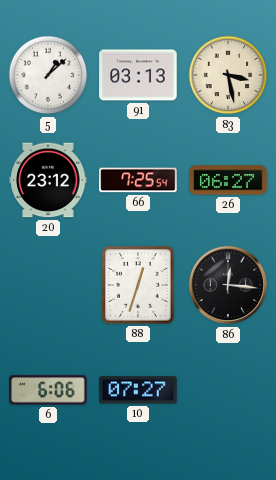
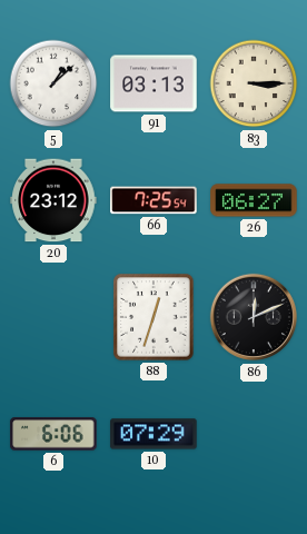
83: 3:28 -> 3:15
86: 12:16 -> 12:11
10: 07:27 -> 07:29
